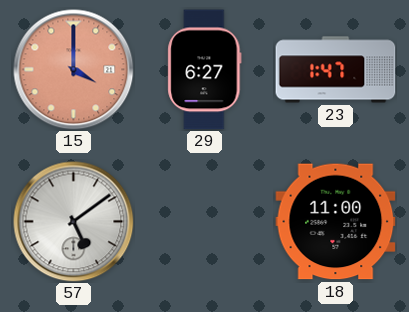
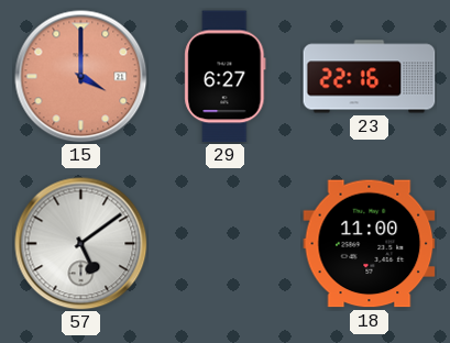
23: 1:47 -> 22:16
